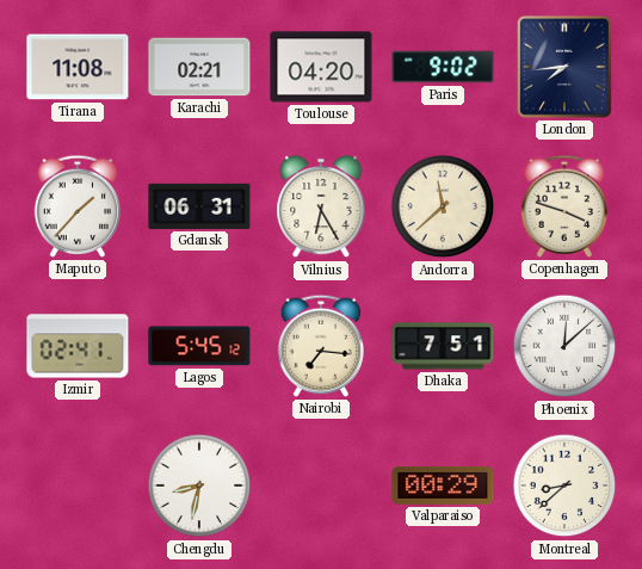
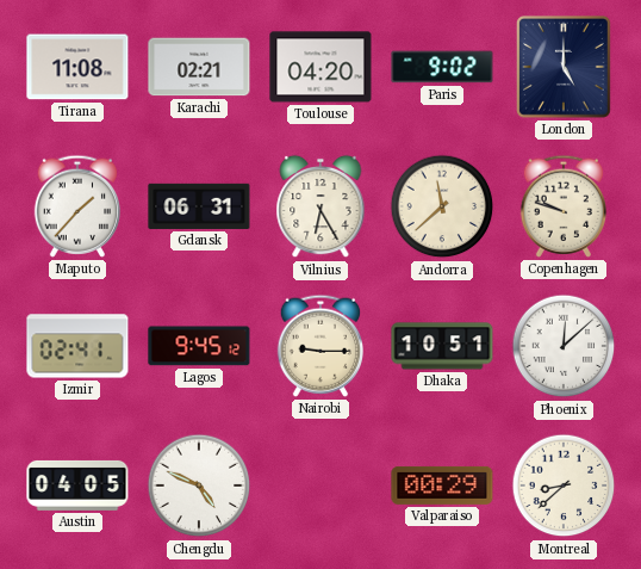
London: 7:44 -> 5:00
Copenhagen: 3:48 -> 9:48
Lagos: 5:45 -> 9:45
Nairobi: 7:16 -> 9:15
Dhaka: 7:51 -> 10:51
Austin: none -> 04:05
Chengdu: 8:32 -> 4:49
